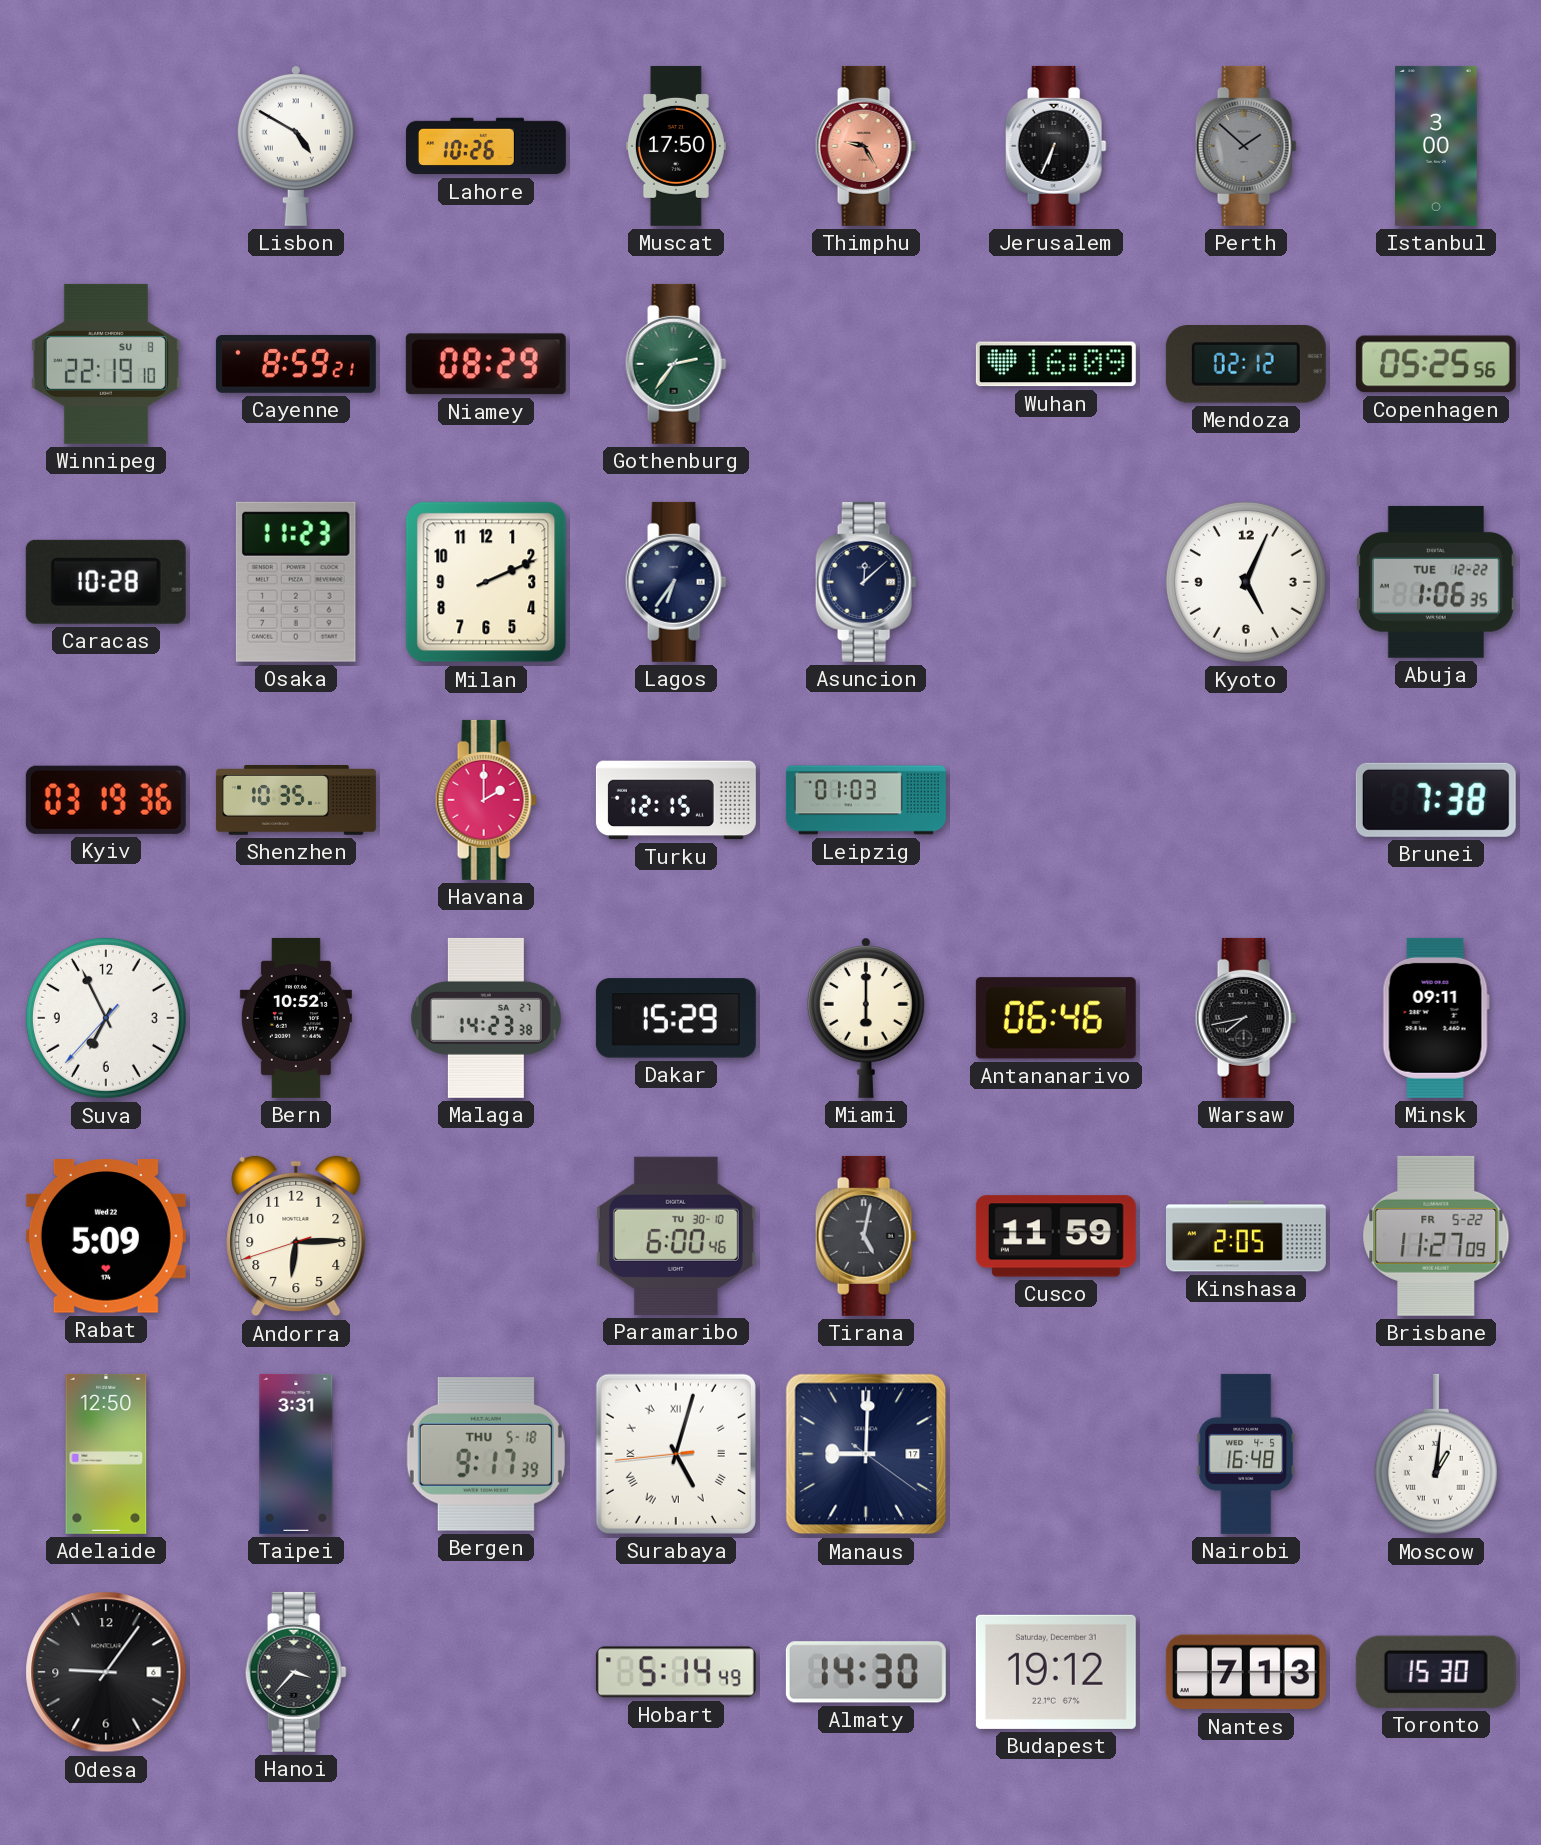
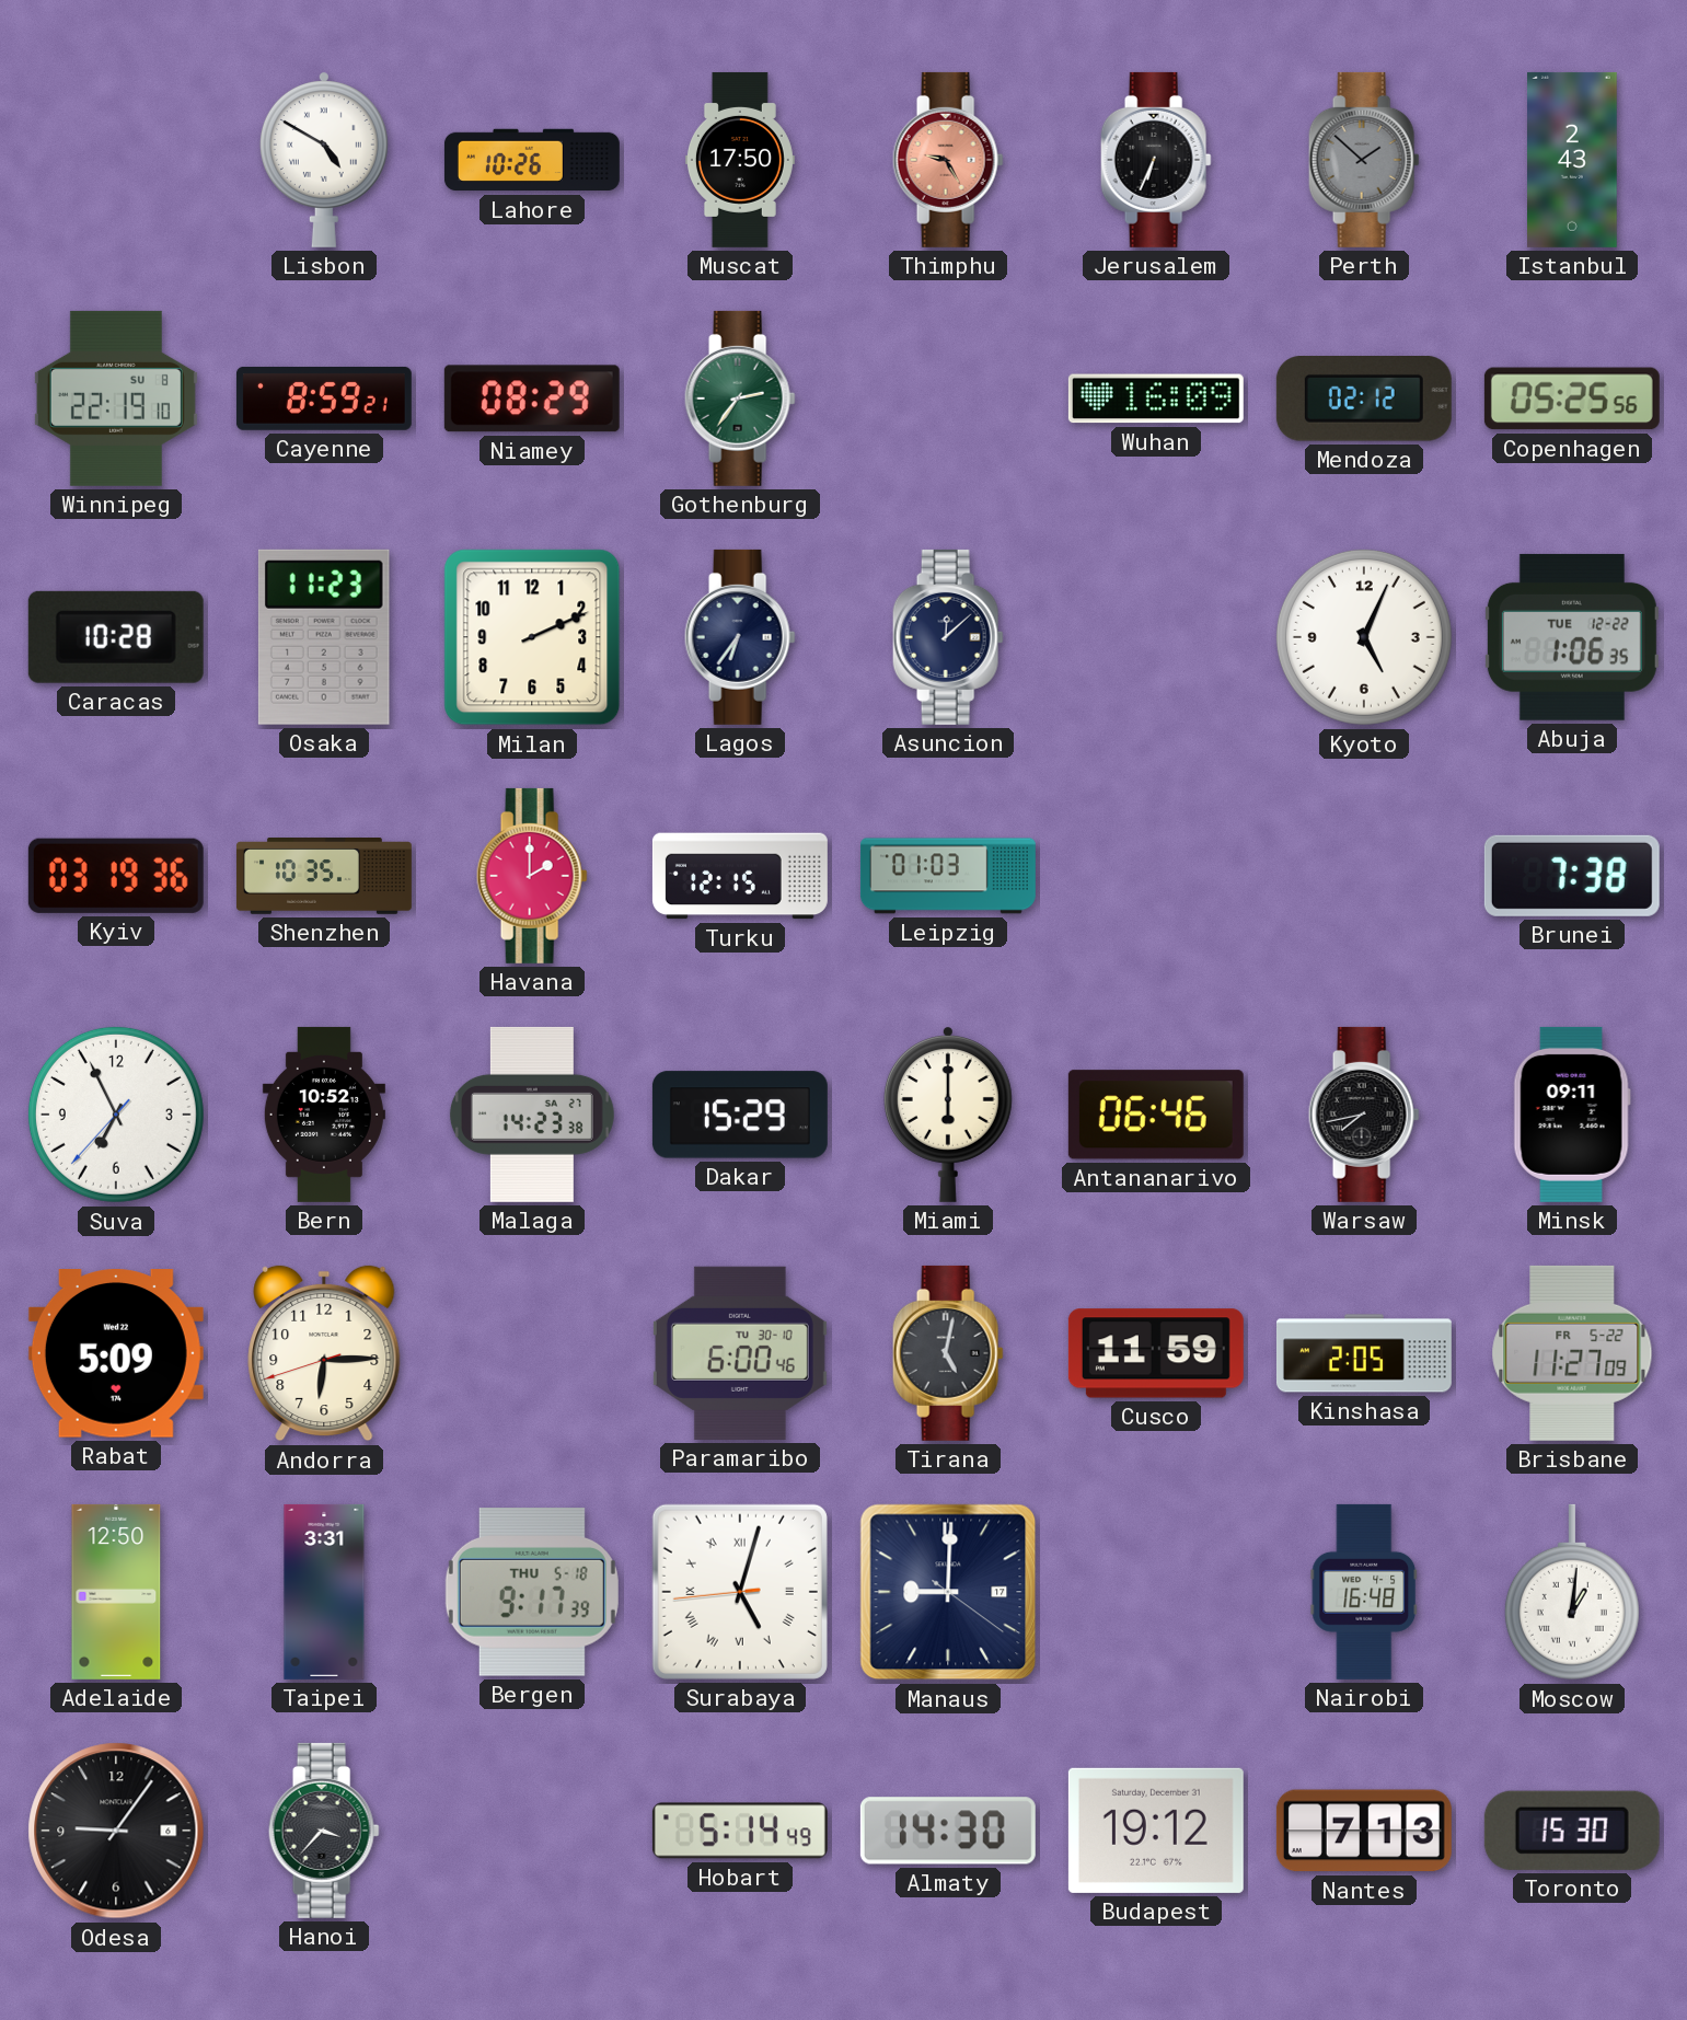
Istanbul: 3:00 -> 2:43
